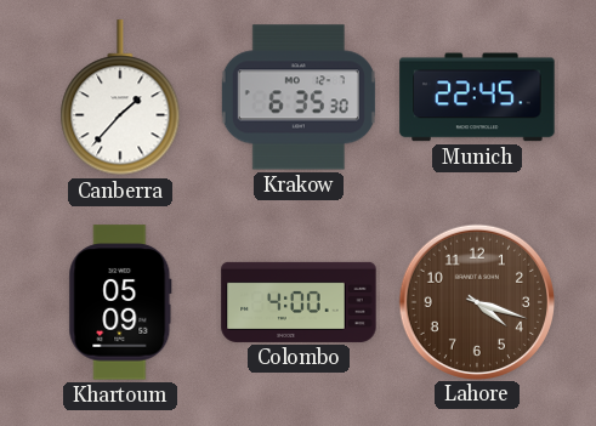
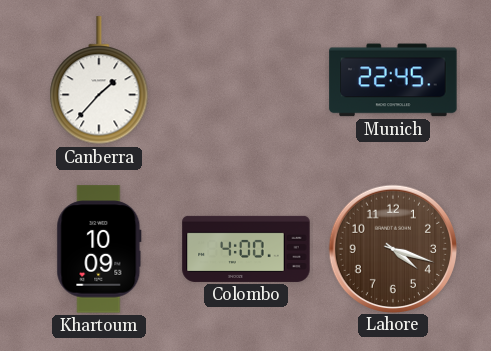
Krakow: 6:35 -> none
Khartoum: 05:09 -> 10:09
